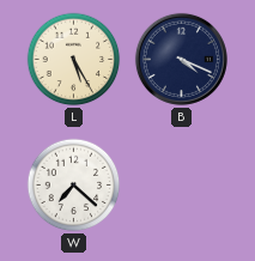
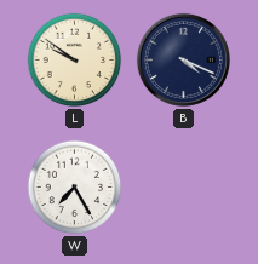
L: 5:25 -> 9:51
W: 7:22 -> 7:25
